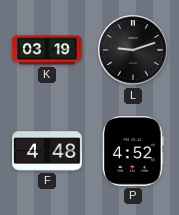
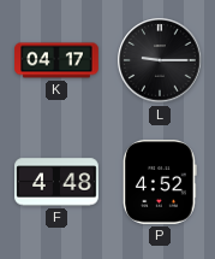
K: 03:19 -> 04:17
L: 9:12 -> 9:15
